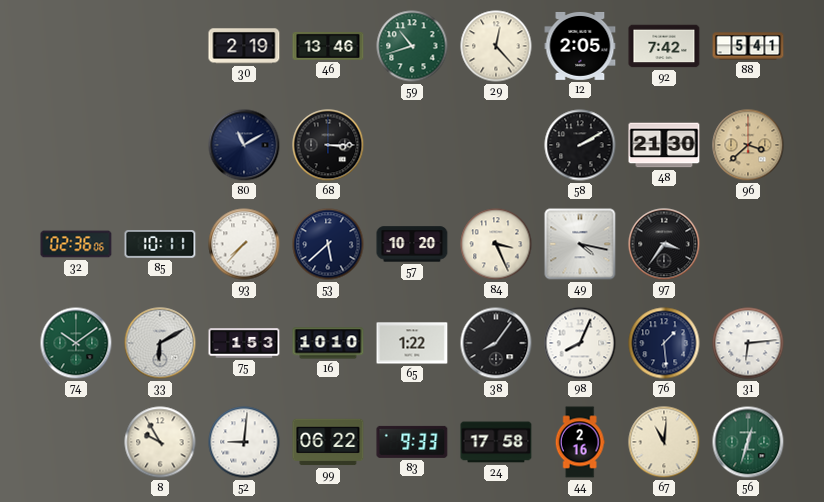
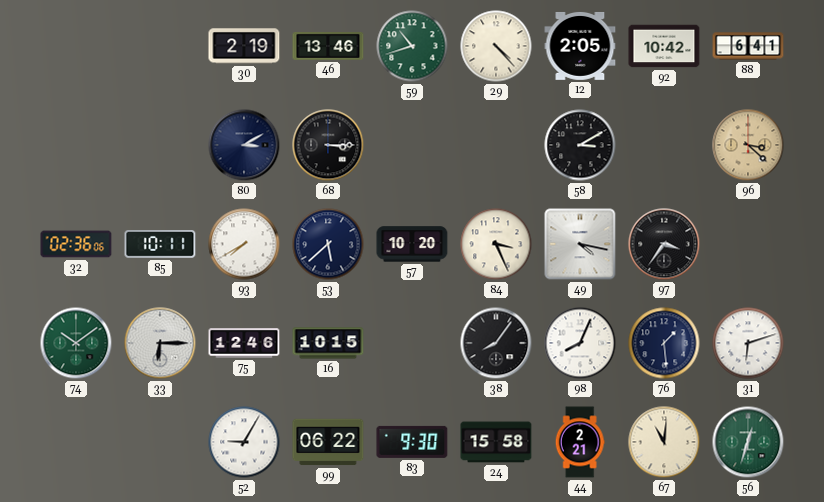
29: 12:23 -> 4:23
92: 7:42 -> 10:42
88: 5:41 -> 6:41
80: 11:10 -> 3:10
58: 2:10 -> 3:10
48: 21:30 -> none
96: 3:38 -> 3:22
93: 7:37 -> 7:40
33: 6:10 -> 6:15
75: 1:53 -> 12:46
16: 10:10 -> 10:15
65: 1:22 -> none
31: 6:14 -> 6:12
8: 9:55 -> none
52: 9:01 -> 9:05
83: 9:33 -> 9:30
24: 17:58 -> 15:58
44: 2:16 -> 2:21
